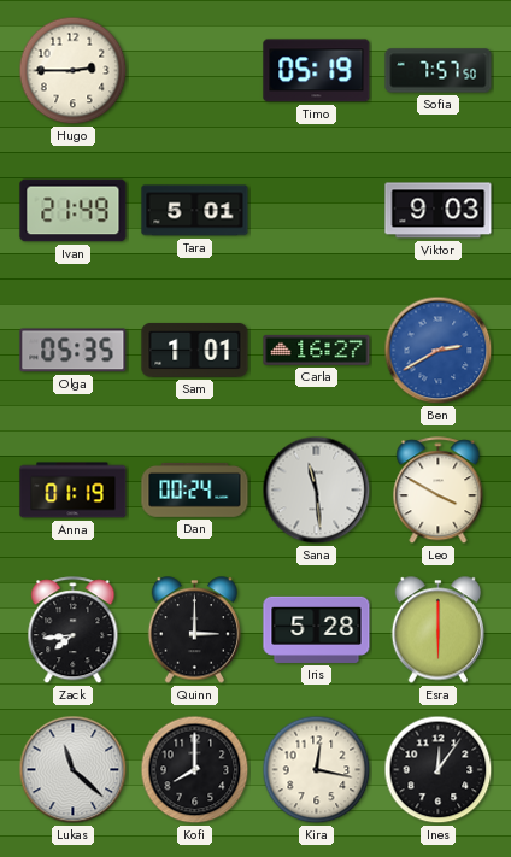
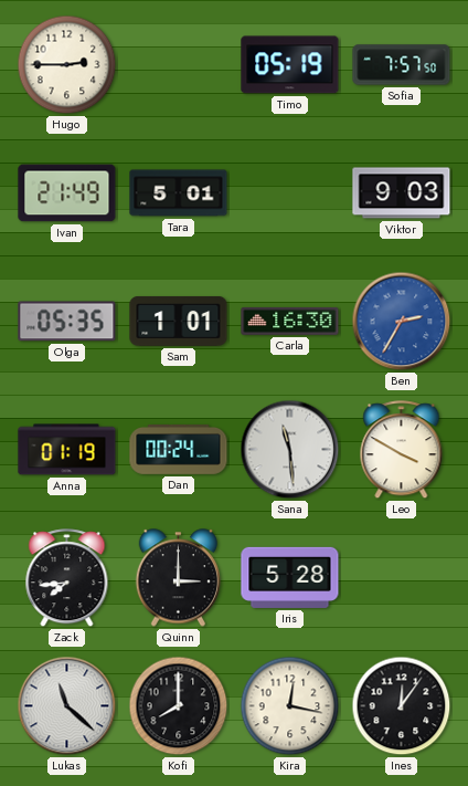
Carla: 16:27 -> 16:30
Ben: 2:40 -> 2:35
Esra: 6:00 -> none
